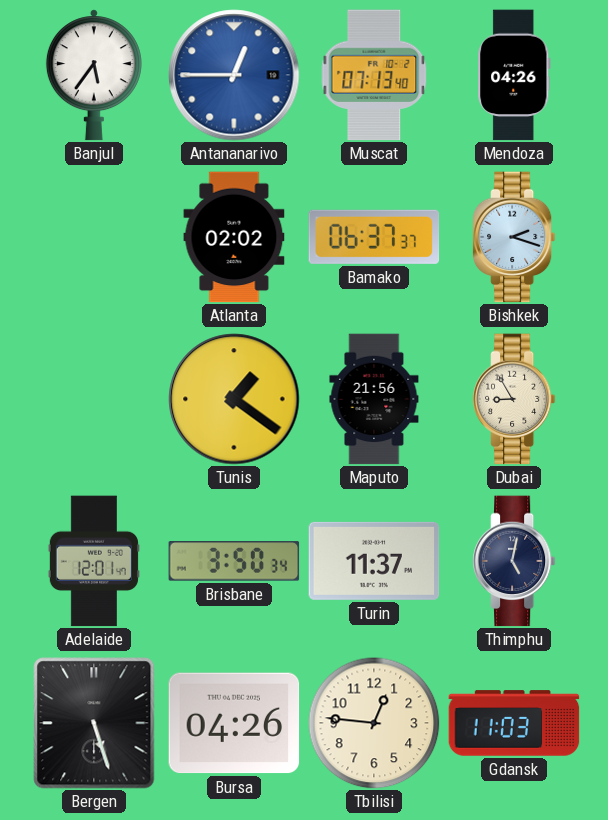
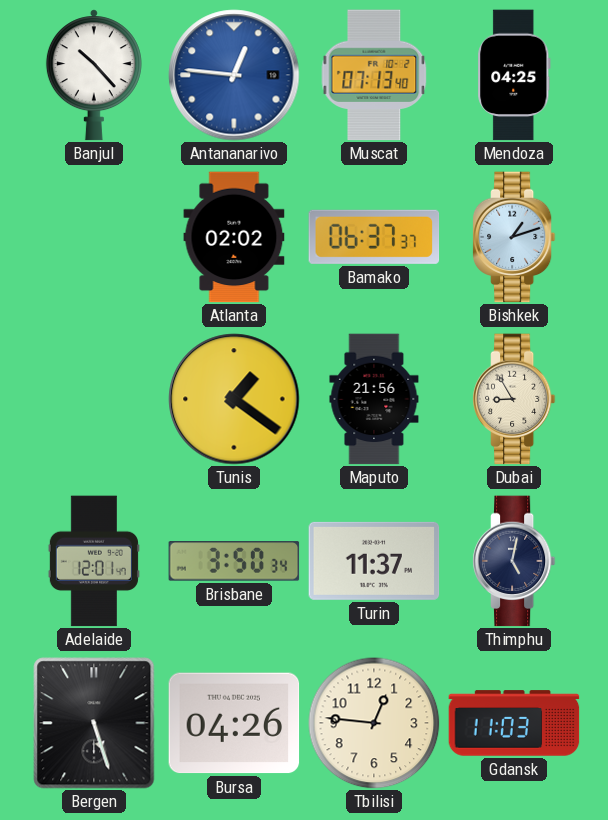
Banjul: 5:36 -> 10:23
Antananarivo: 12:45 -> 12:46
Mendoza: 04:26 -> 04:25
Bishkek: 2:18 -> 1:12
